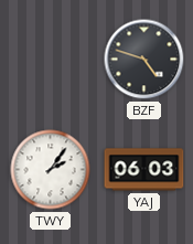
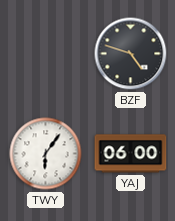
TWY: 2:06 -> 6:06
YAJ: 06:03 -> 06:00
